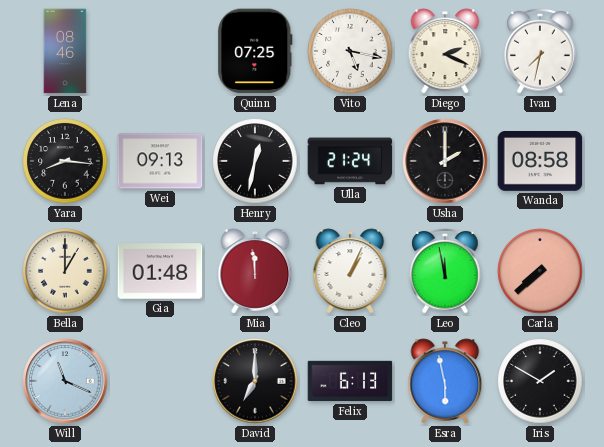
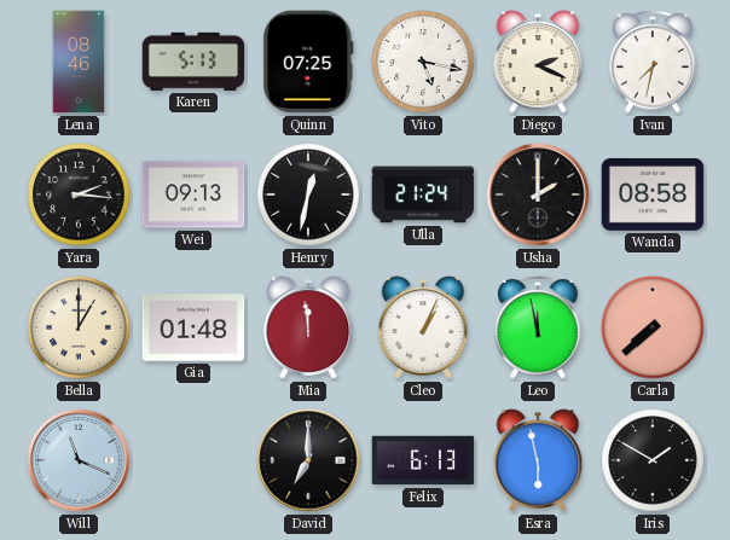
Karen: none -> 5:13
Yara: 8:16 -> 2:16
